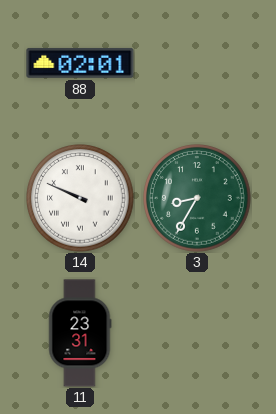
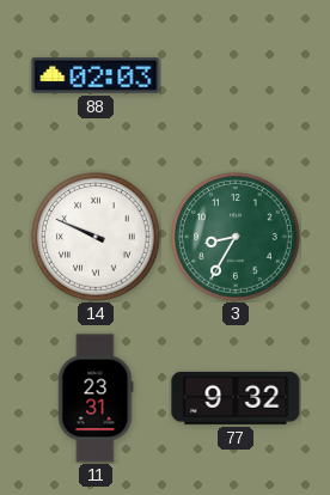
88: 02:01 -> 02:03
77: none -> 9:32
